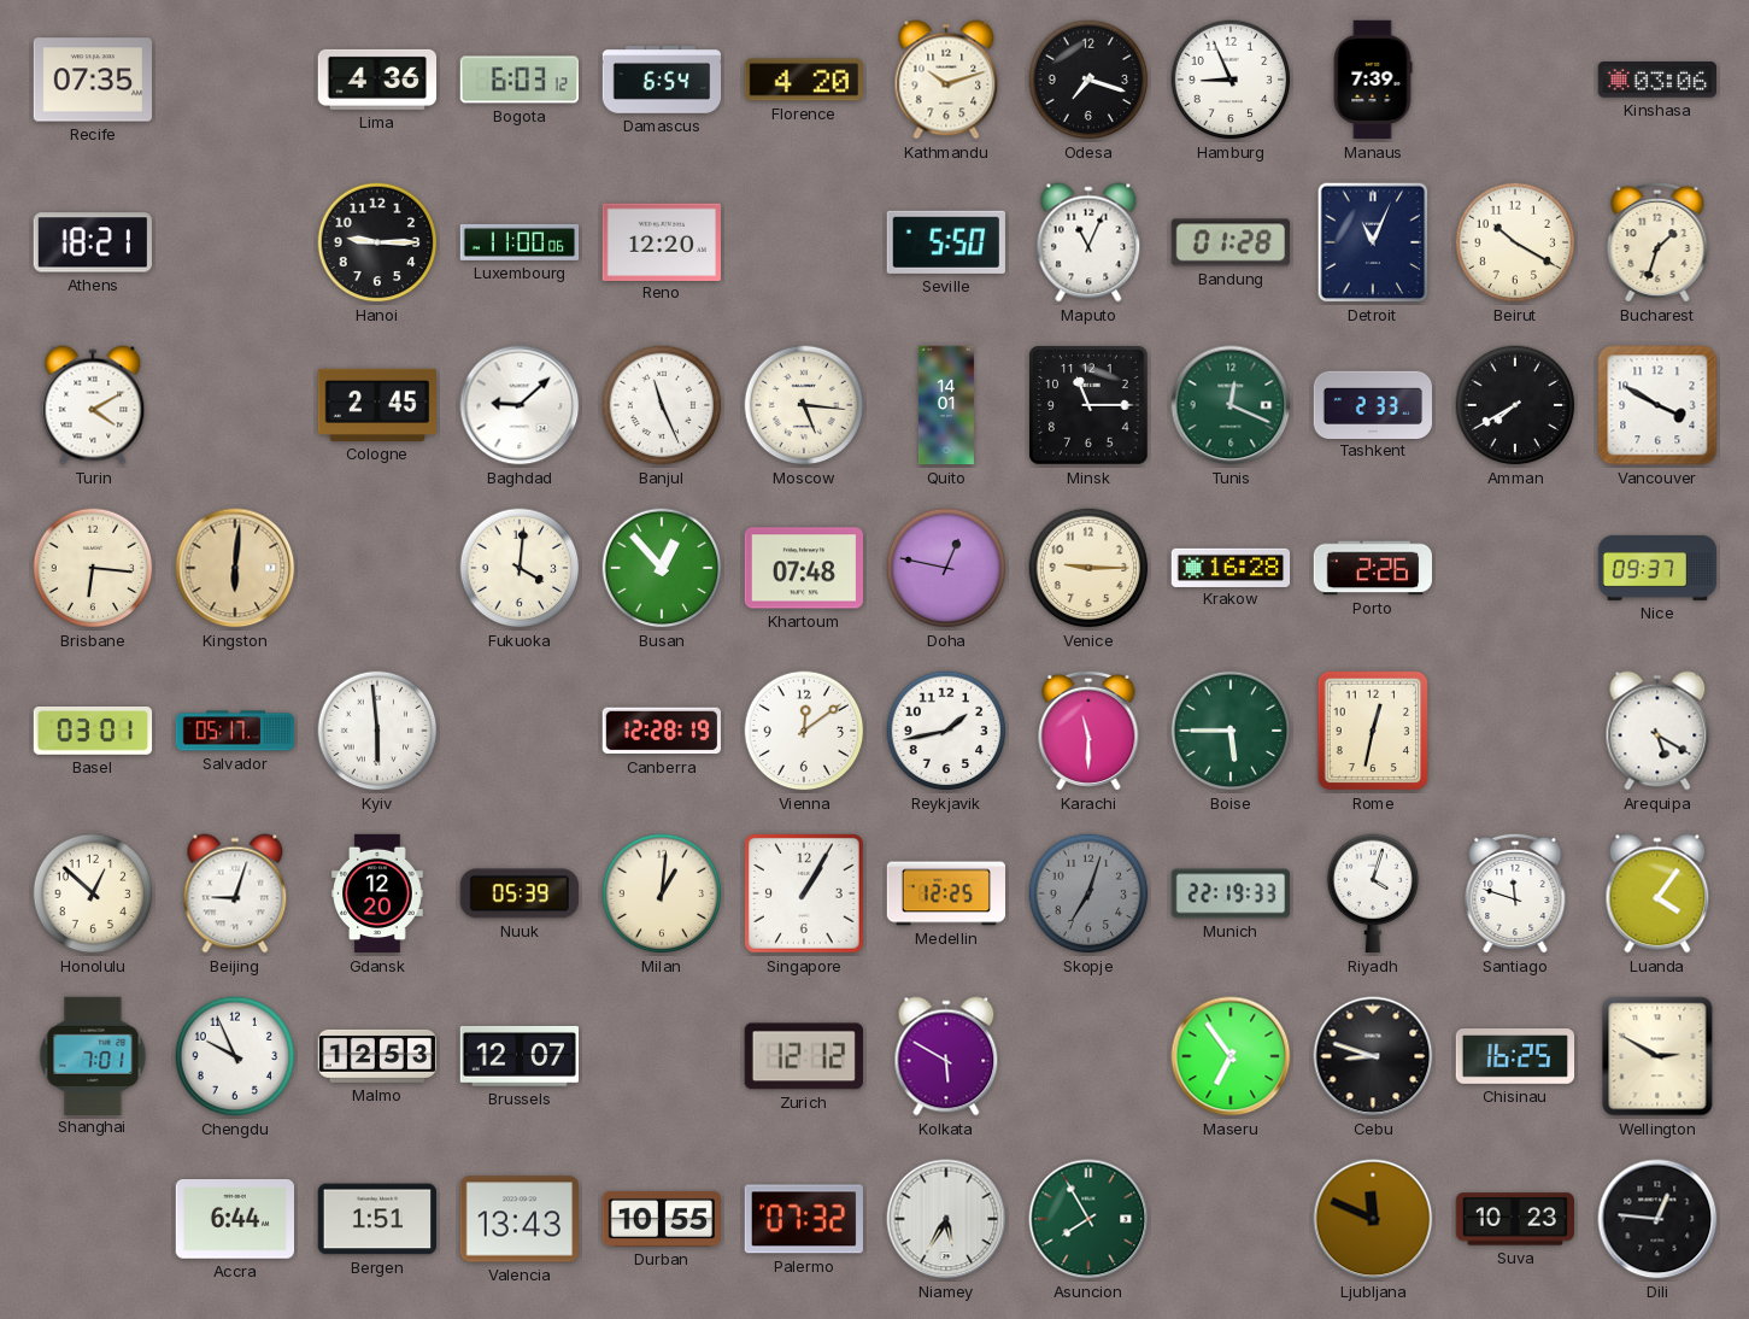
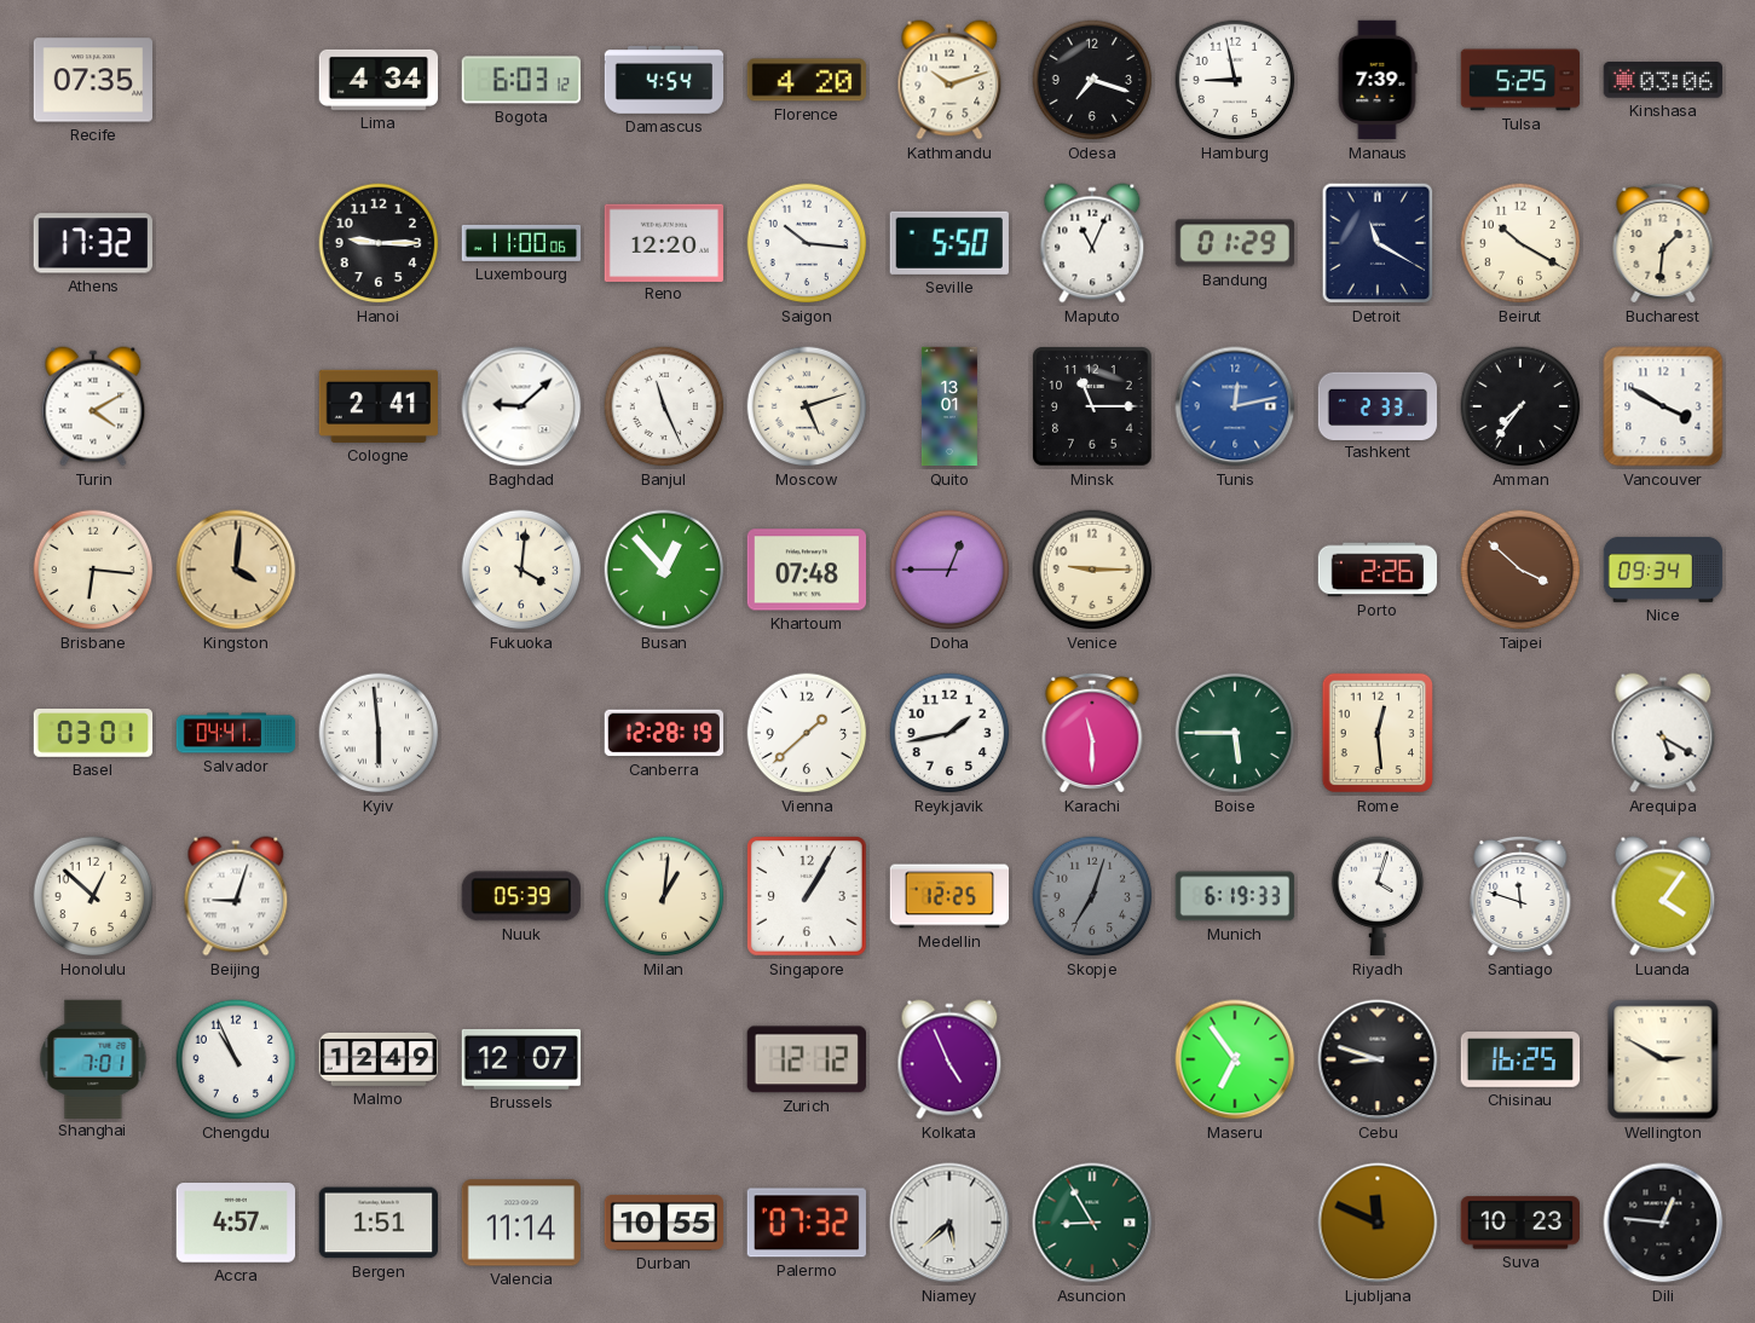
Lima: 4:36 -> 4:34
Damascus: 6:54 -> 4:54
Hamburg: 8:56 -> 8:58
Tulsa: none -> 5:25
Athens: 18:21 -> 17:32
Saigon: none -> 10:16
Bandung: 01:28 -> 01:29
Detroit: 11:04 -> 11:20
Bucharest: 1:33 -> 1:31
Cologne: 2:45 -> 2:41
Moscow: 5:16 -> 5:12
Quito: 14:01 -> 13:01
Tunis: 12:19 -> 12:13
Tunis dial: green -> blue
Amman: 7:40 -> 7:36
Kingston: 6:01 -> 4:01
Doha: 12:47 -> 12:45
Krakow: 16:28 -> none
Taipei: none -> 3:52
Nice: 09:37 -> 09:34
Salvador: 05:17 -> 04:41
Vienna: 12:09 -> 1:38
Rome: 12:32 -> 12:29
Gdansk: 12:20 -> none
Munich: 22:19 -> 6:19
Chengdu: 9:56 -> 10:56
Malmo: 12:53 -> 12:49
Kolkata: 5:50 -> 4:56
Accra: 6:44 -> 4:57
Valencia: 13:43 -> 11:14
Niamey: 5:35 -> 5:38
Asuncion: 7:55 -> 8:55
